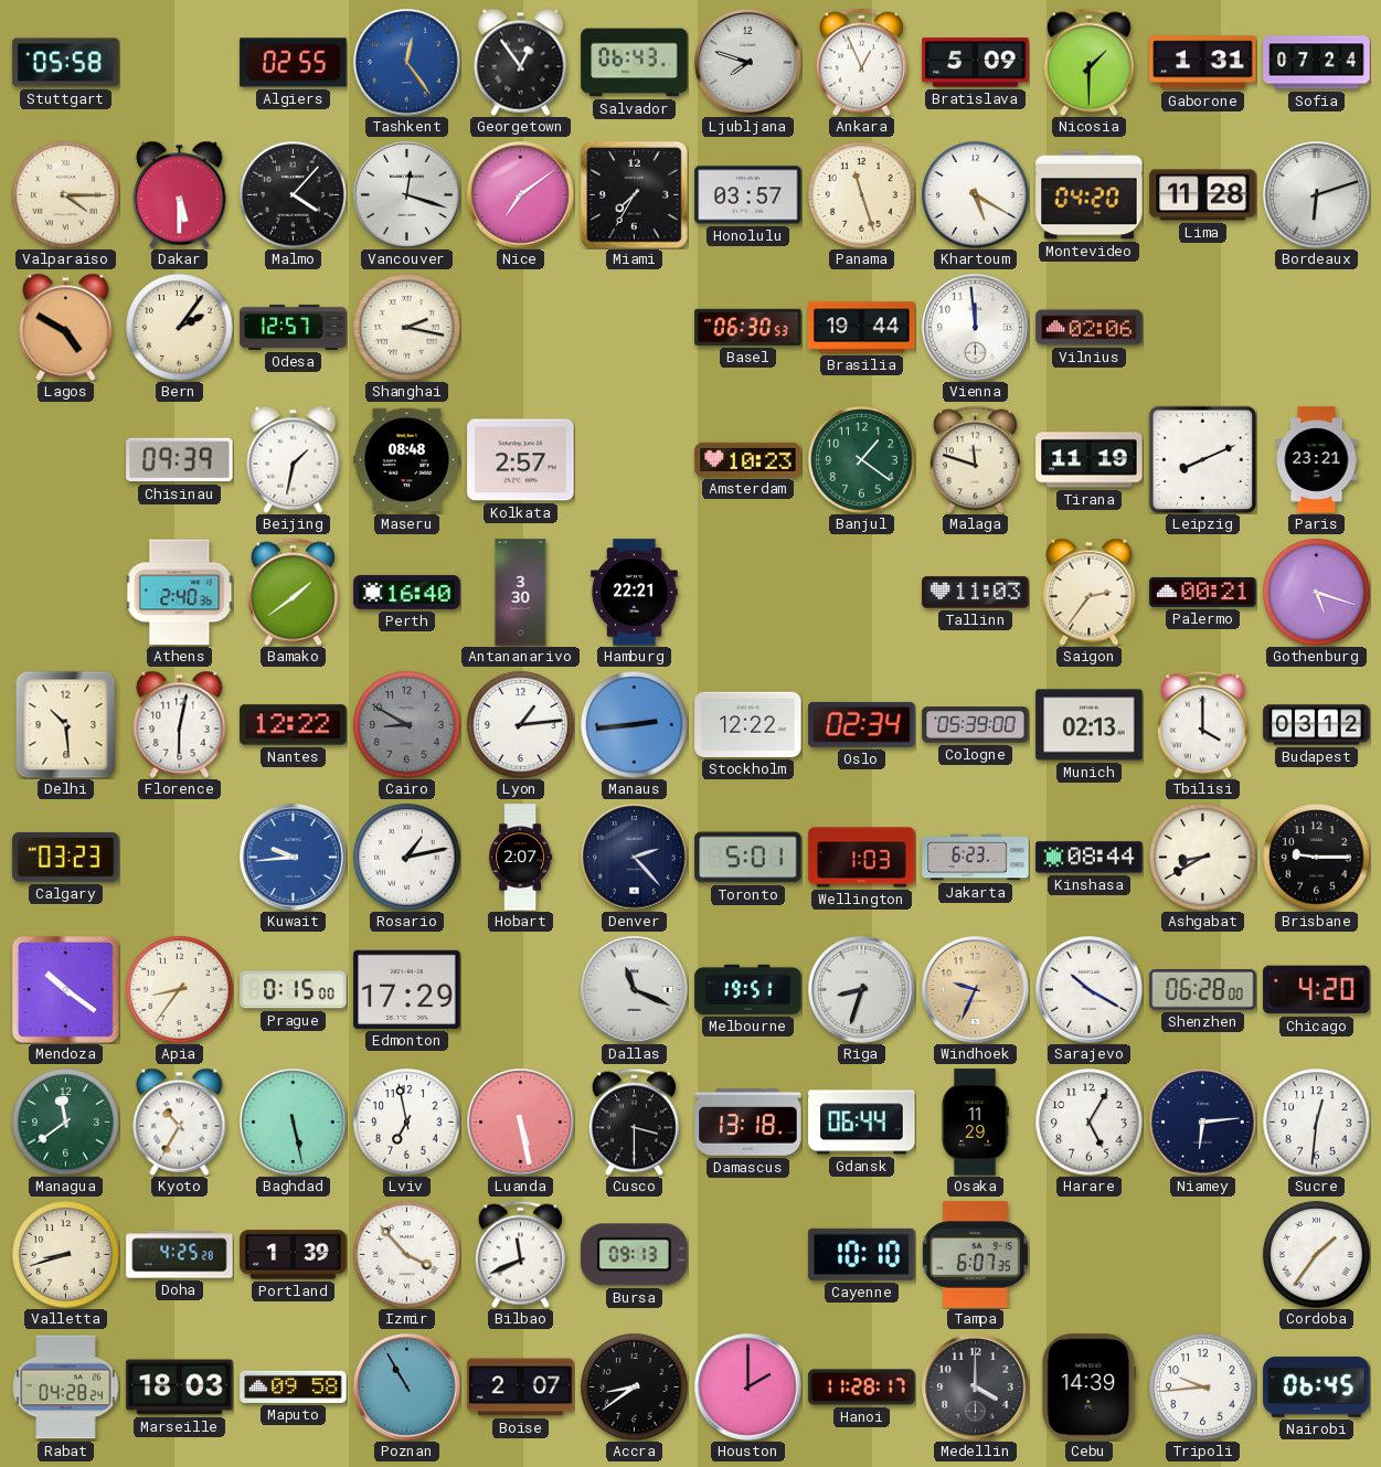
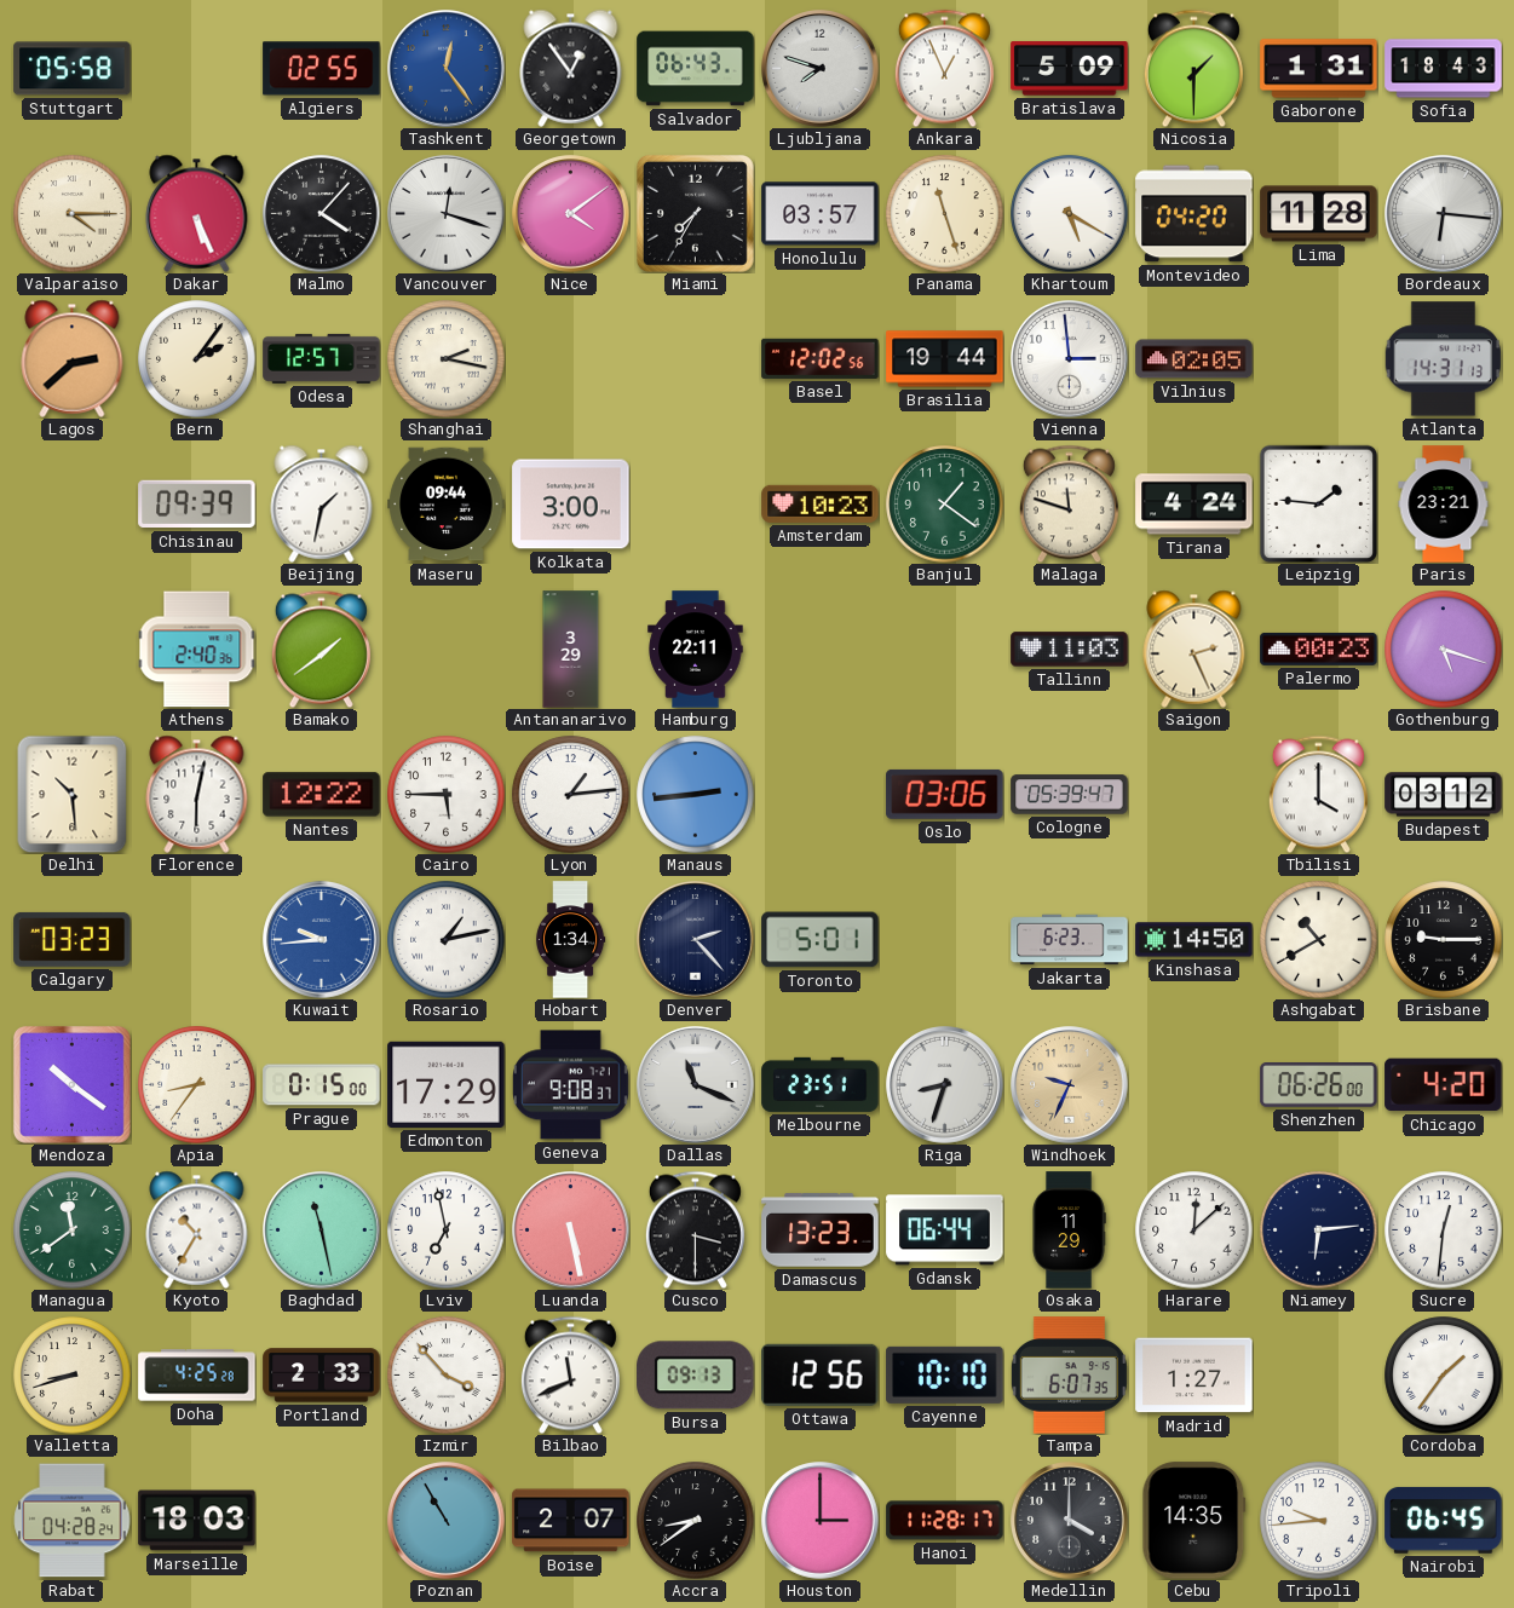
Sofia: 07:24 -> 18:43
Dakar: 5:30 -> 5:26
Nice: 7:09 -> 4:09
Bordeaux: 6:12 -> 6:16
Lagos: 4:50 -> 2:38
Basel: 06:30 -> 12:02
Vienna: 11:59 -> 2:59
Vilnius: 02:06 -> 02:05
Atlanta: none -> 14:31
Maseru: 08:48 -> 09:44
Kolkata: 2:57 -> 3:00
Tirana: 11:19 -> 4:24
Leipzig: 8:11 -> 1:46
Perth: 16:40 -> none
Antananarivo: 3:30 -> 3:29
Hamburg: 22:21 -> 22:11
Saigon: 2:36 -> 2:26
Palermo: 00:21 -> 00:23
Cairo: 8:50 -> 5:45
Cairo dial: grey -> white
Stockholm: 12:22 -> none
Oslo: 02:34 -> 03:06
Cologne: 05:39:00 -> 05:39:47
Munich: 02:13 -> none
Hobart: 2:07 -> 1:34
Wellington: 1:03 -> none
Kinshasa: 08:44 -> 14:50
Ashgabat: 8:40 -> 10:40
Geneva: none -> 9:08
Melbourne: 19:51 -> 23:51
Sarajevo: 10:20 -> none
Shenzhen: 06:28 -> 06:26
Baghdad: 5:28 -> 11:28
Damascus: 13:18 -> 13:23
Harare: 5:05 -> 12:08
Portland: 1:39 -> 2:33
Ottawa: none -> 12:56
Madrid: none -> 1:27
Maputo: 09:58 -> none
Houston: 2:00 -> 3:00
Cebu: 14:39 -> 14:35
